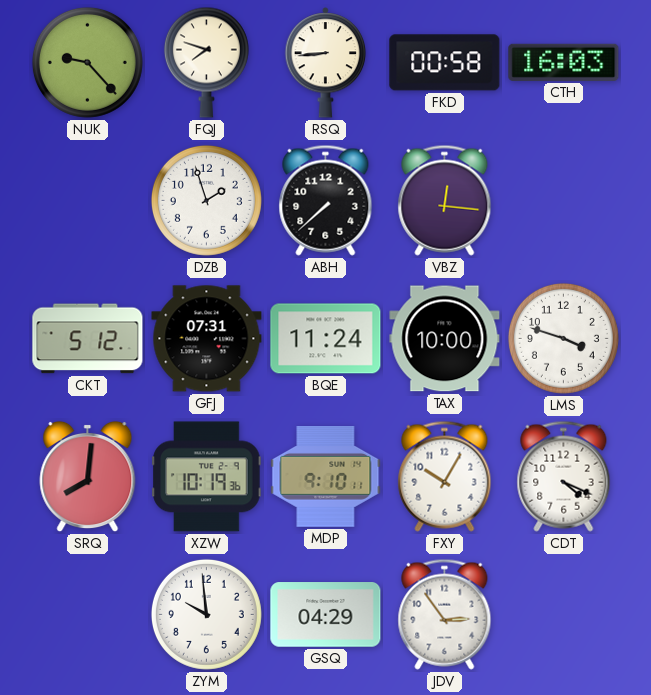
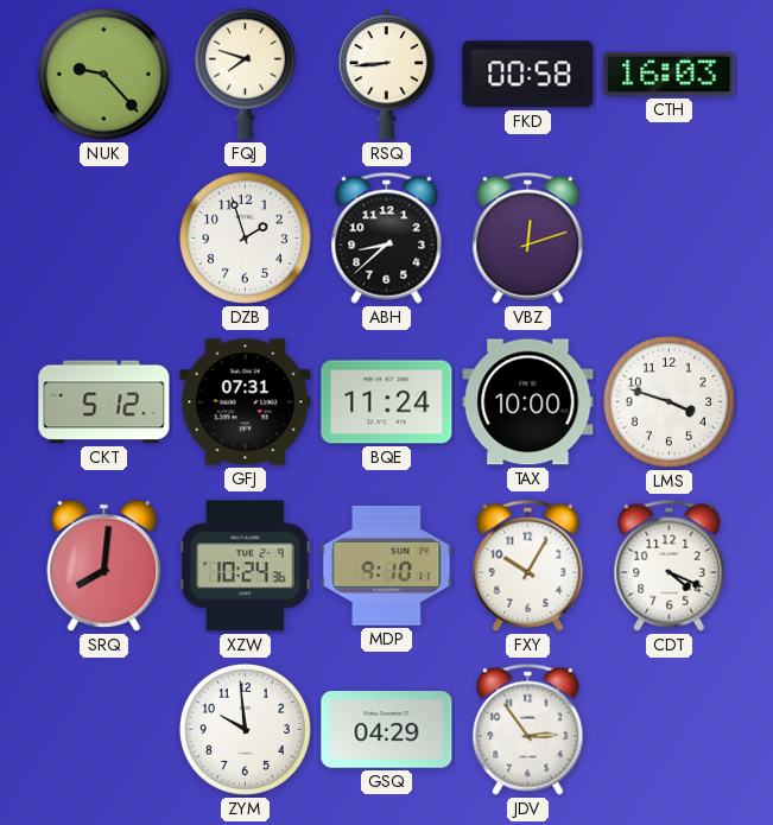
ABH: 7:38 -> 8:38
VBZ: 12:16 -> 12:12
XZW: 10:19 -> 10:24
